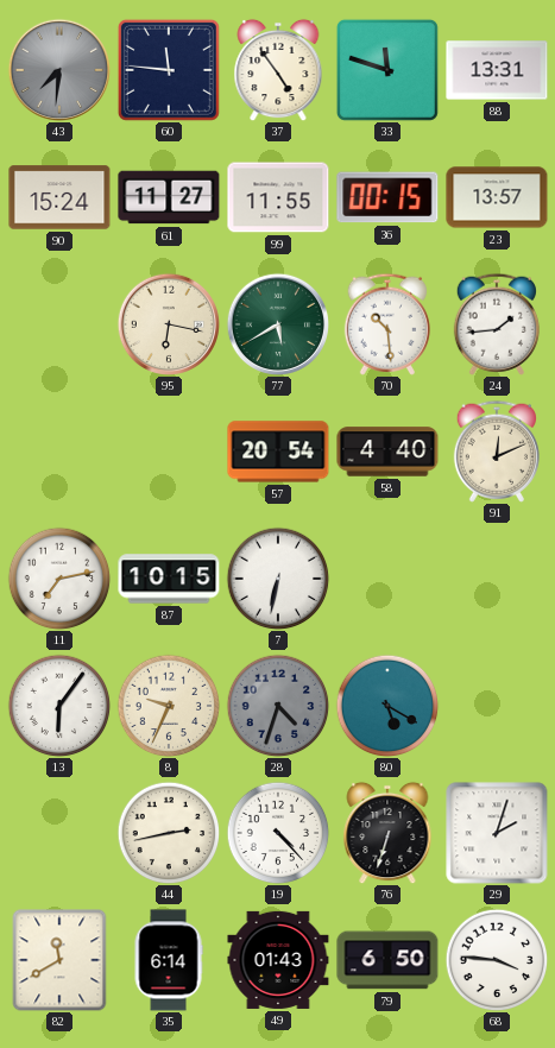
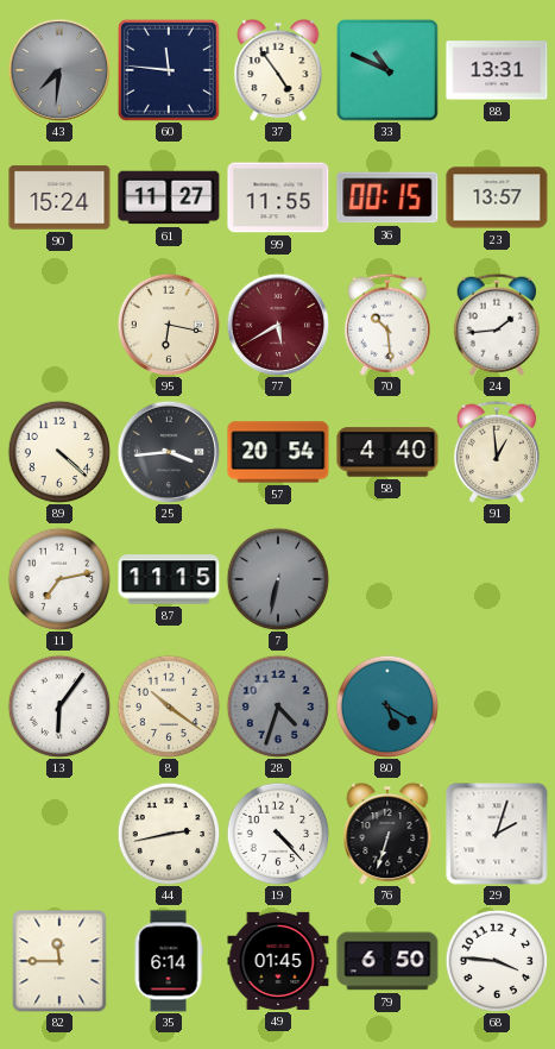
33: 11:48 -> 10:49
77 dial: green -> burgundy
89: none -> 4:22
25: none -> 3:44
91: 12:11 -> 12:59
87: 10:15 -> 11:15
7 dial: white -> grey
8: 9:34 -> 10:21
82: 11:40 -> 11:45
49: 01:43 -> 01:45
